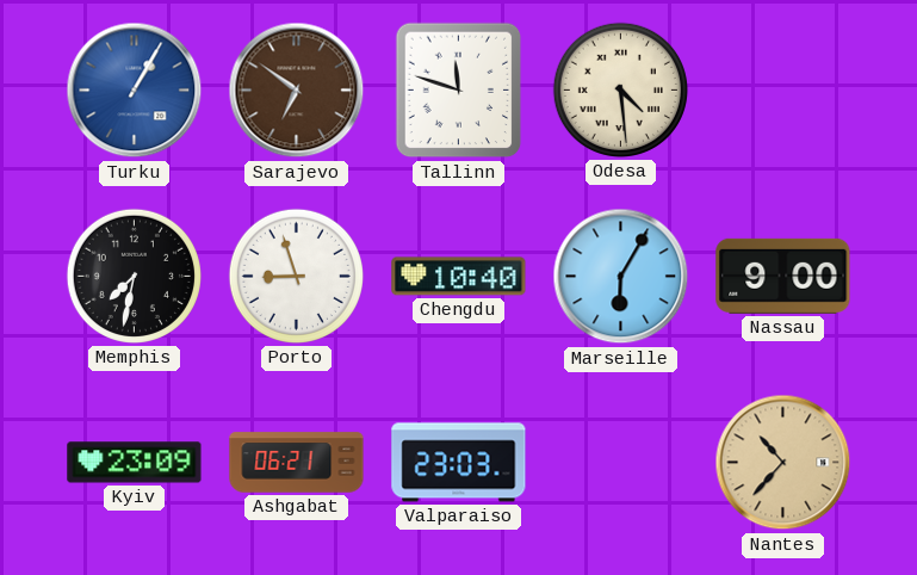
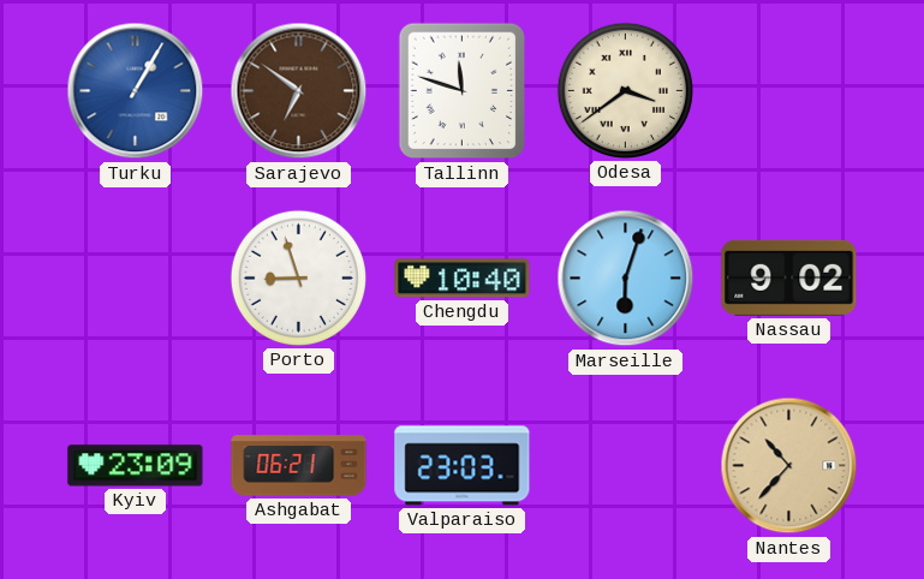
Odesa: 4:29 -> 3:39
Memphis: 7:32 -> none
Marseille: 6:05 -> 6:03
Nassau: 9:00 -> 9:02
